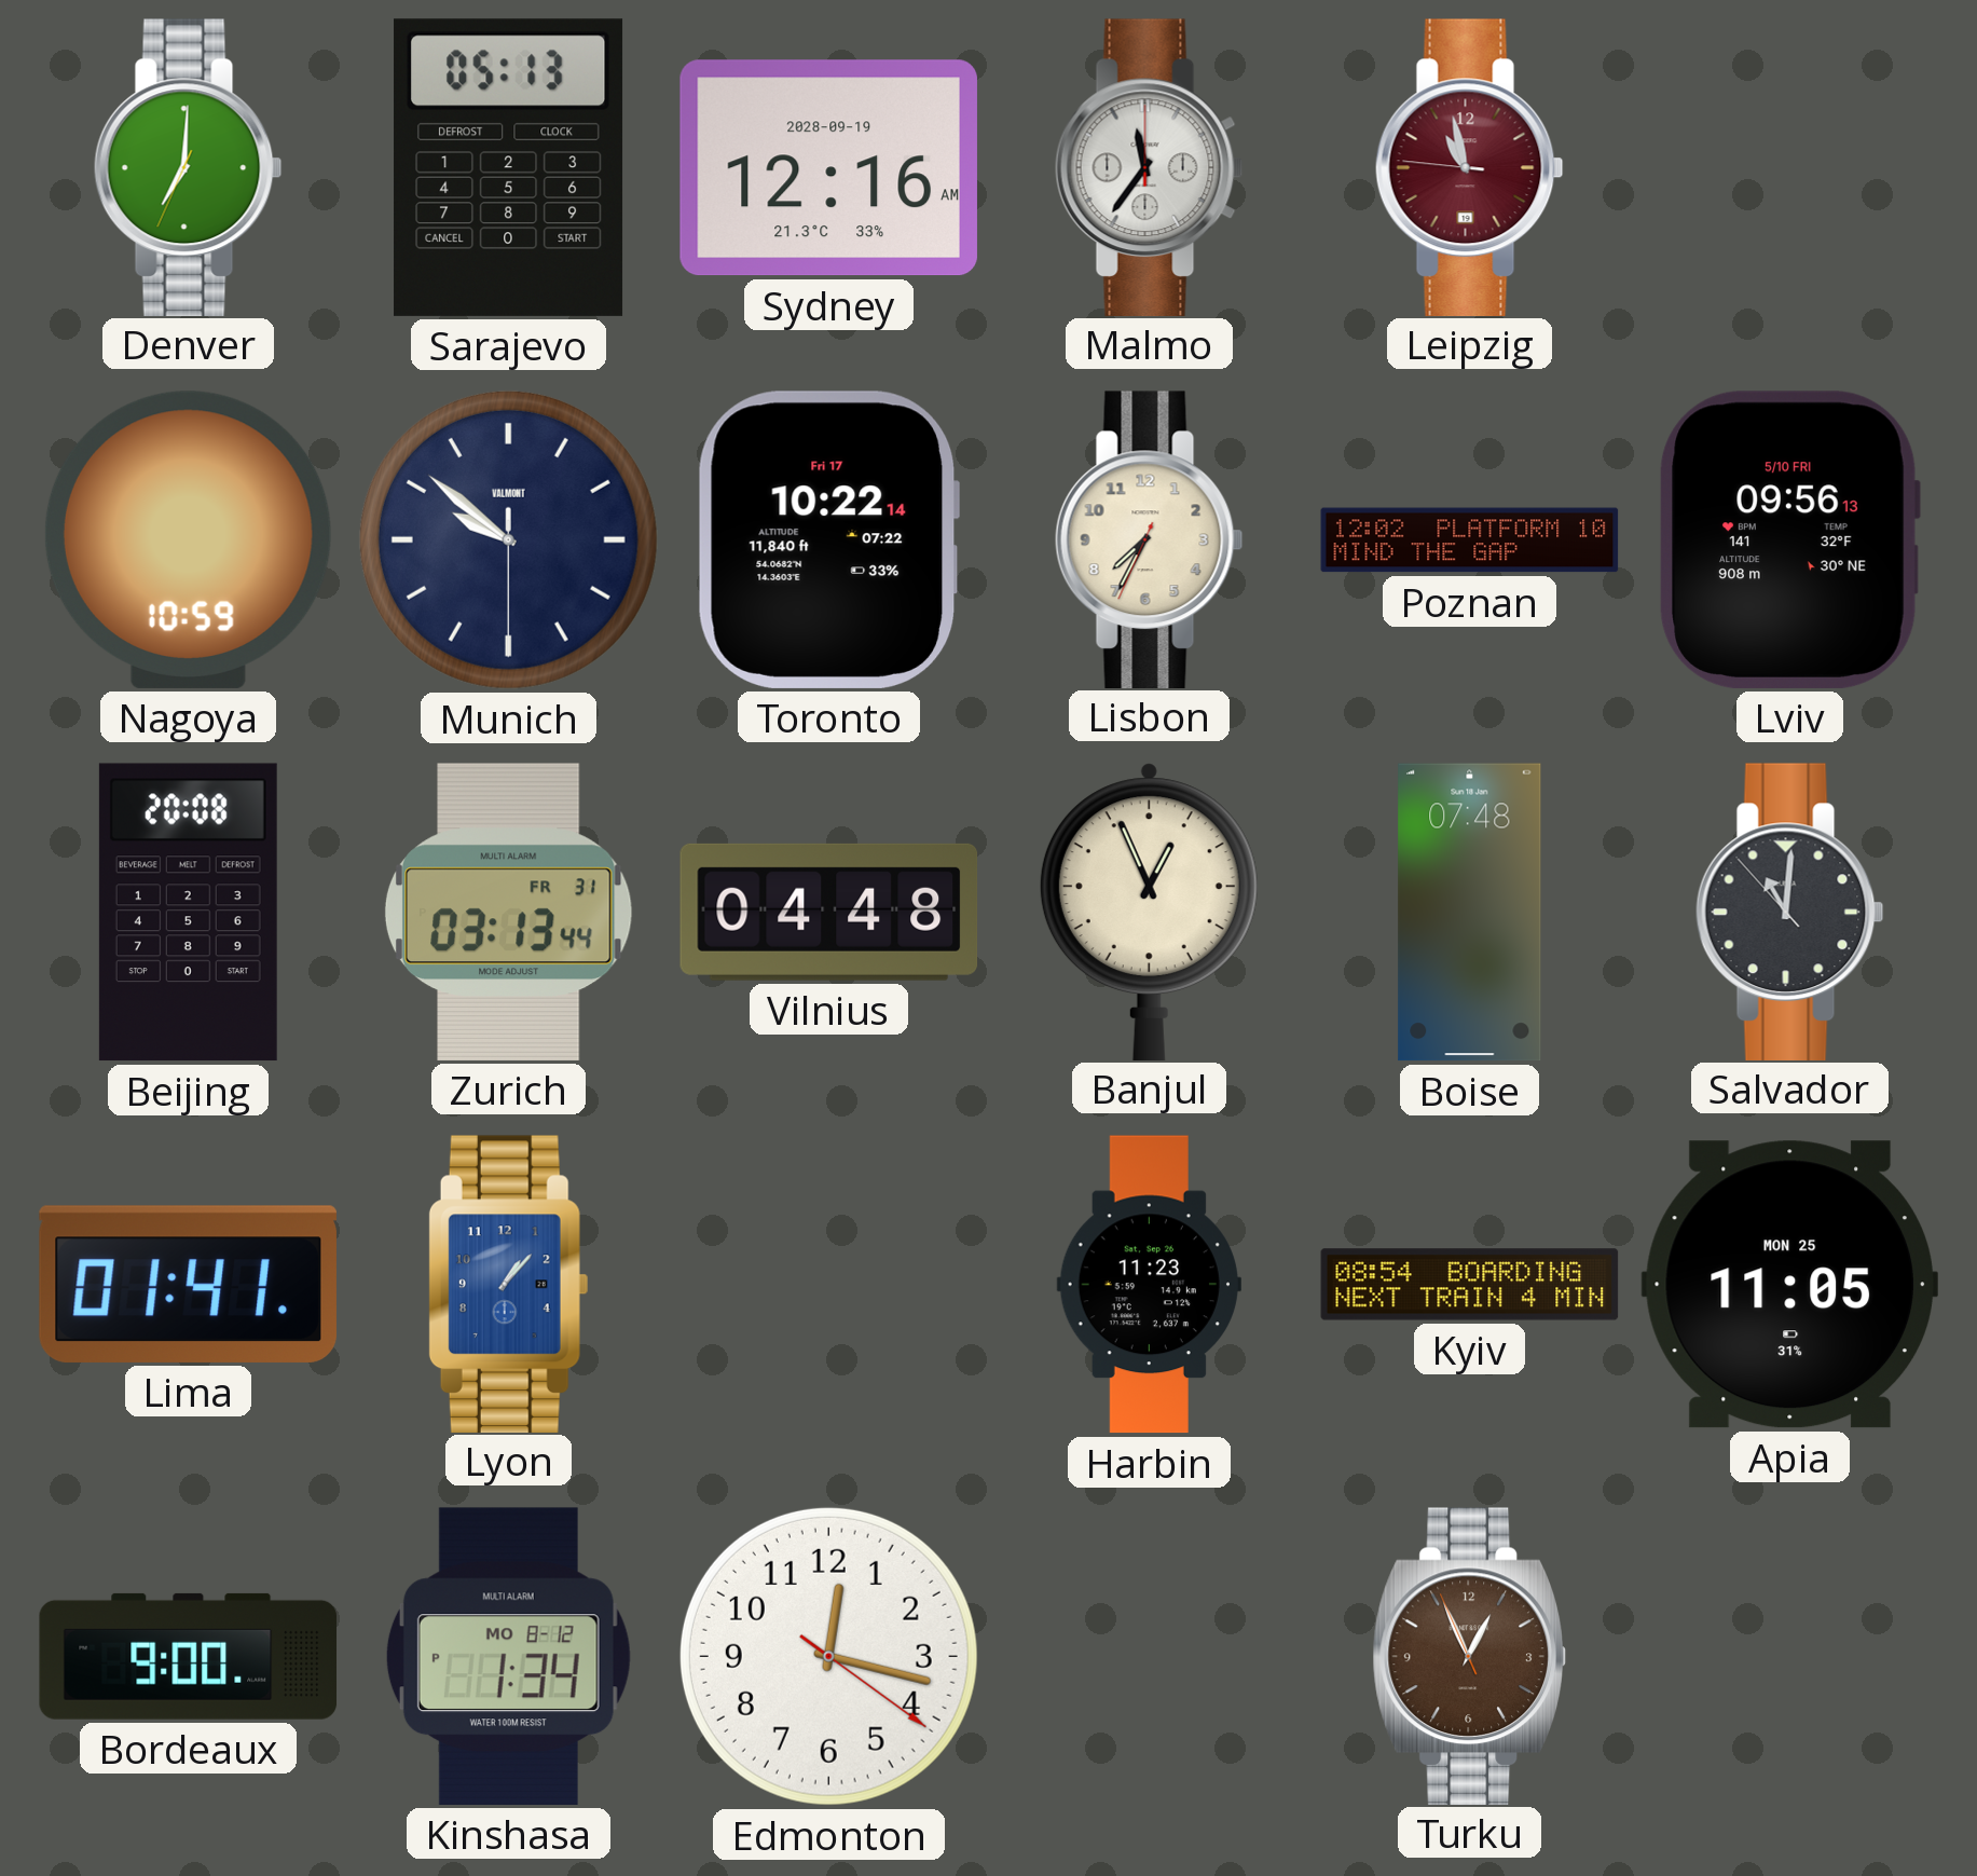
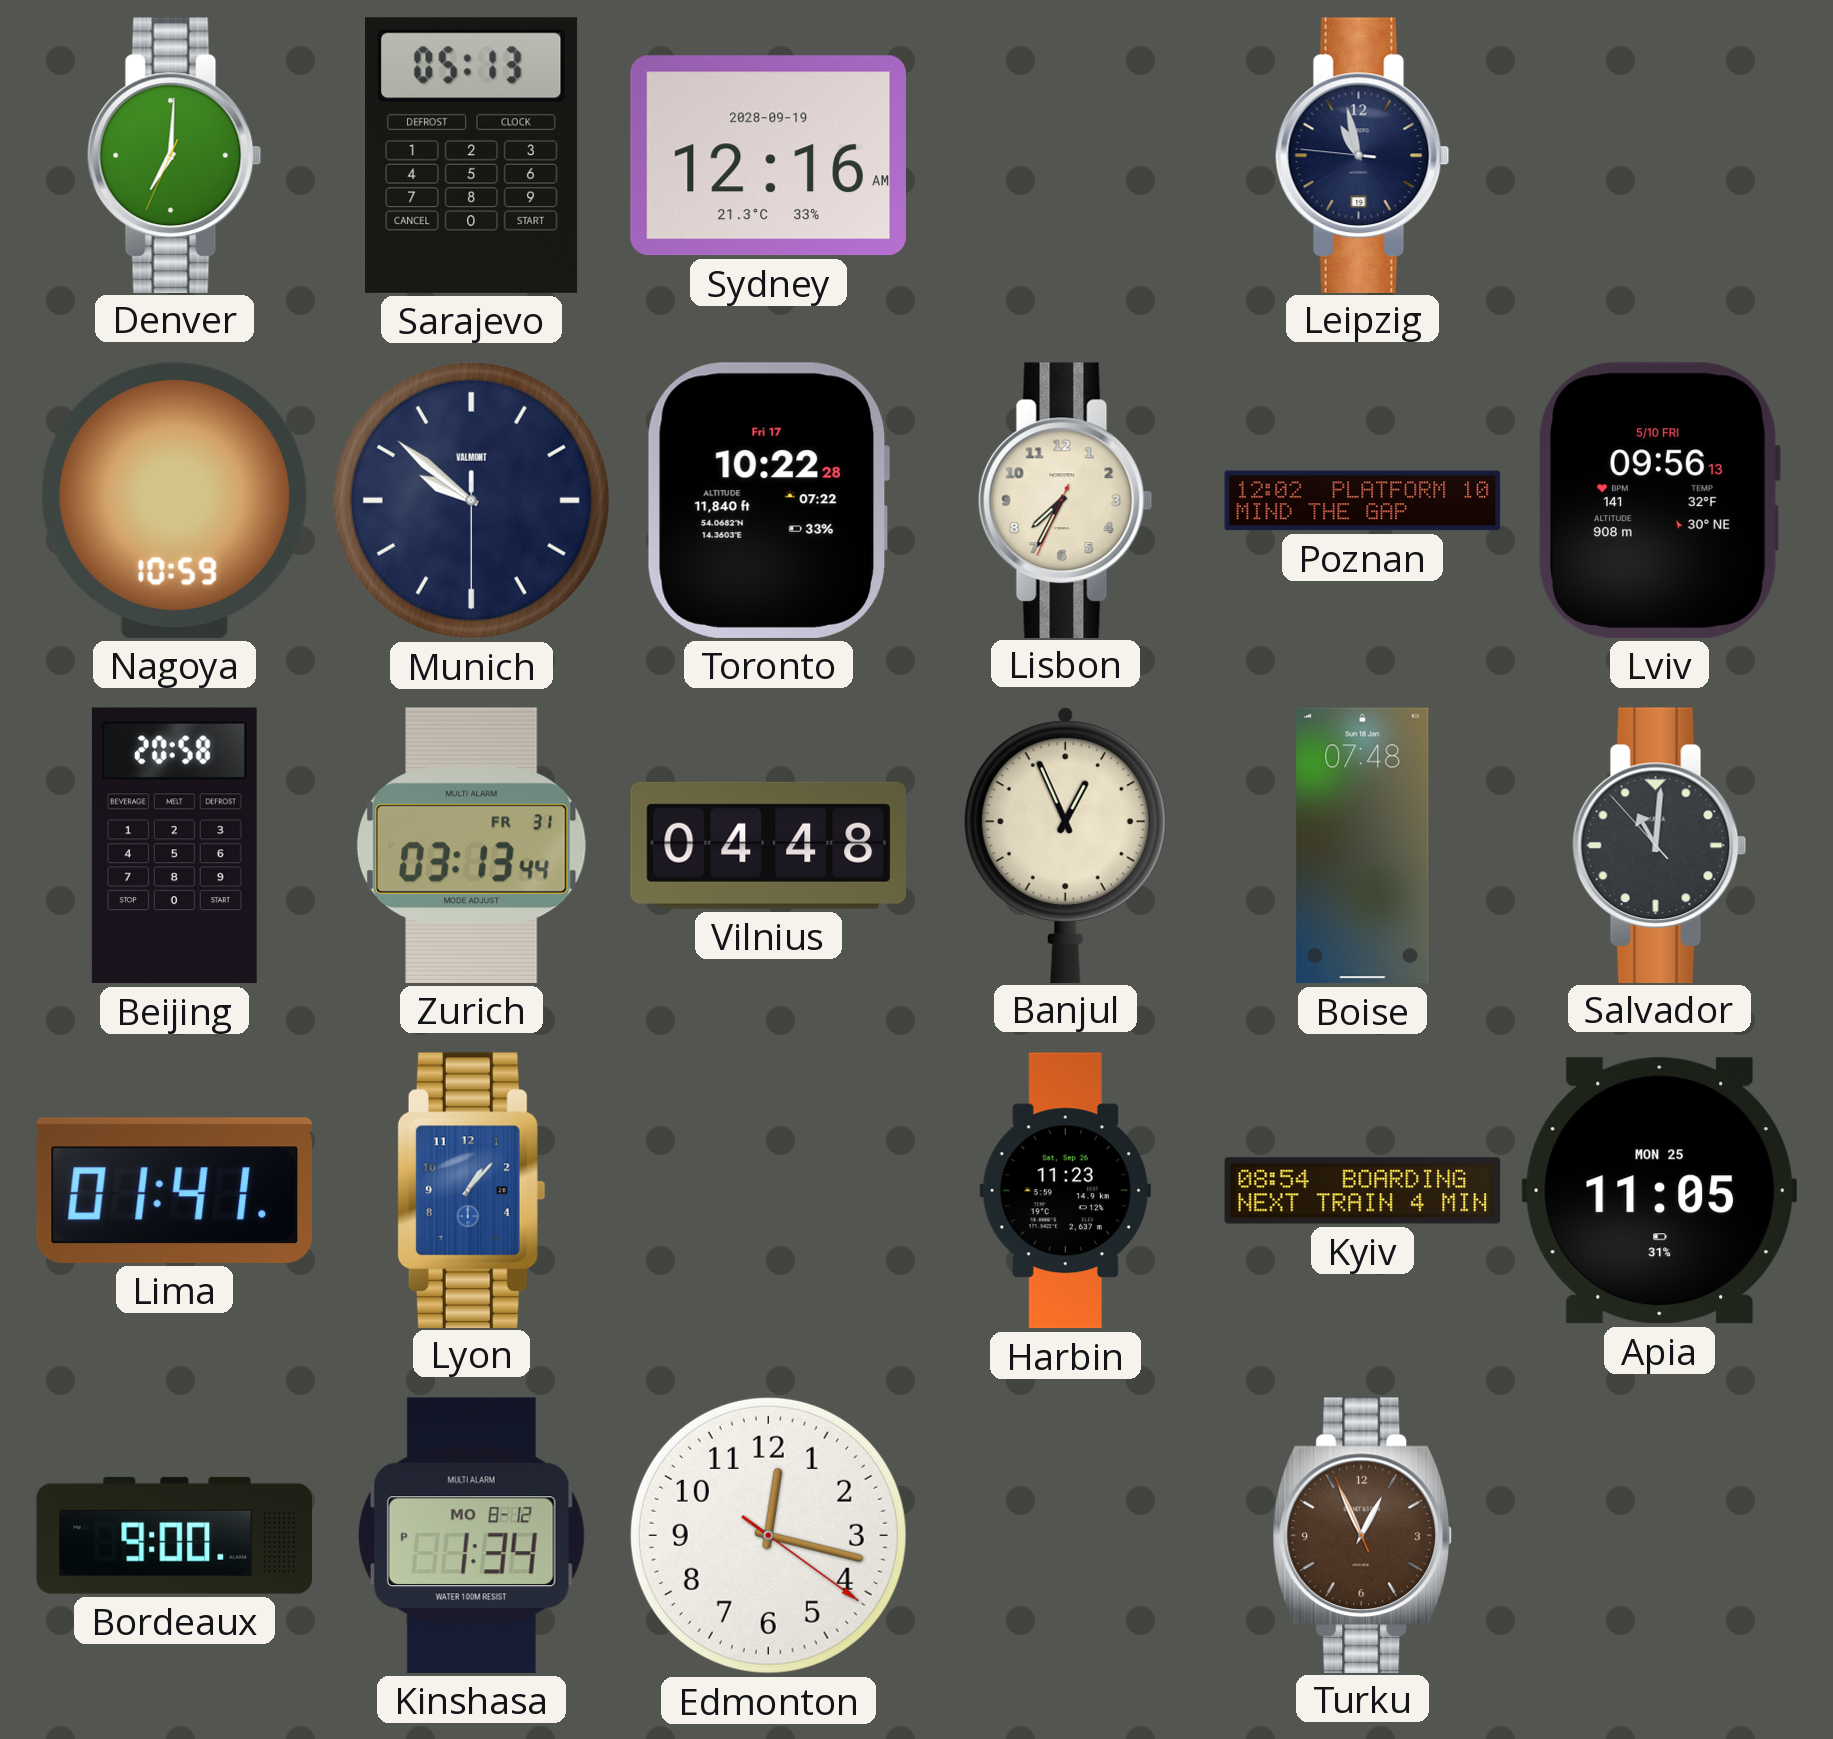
Malmo: 11:36 -> none
Leipzig dial: burgundy -> navy
Toronto: 10:22:14 -> 10:22:28
Beijing: 20:08 -> 20:58
